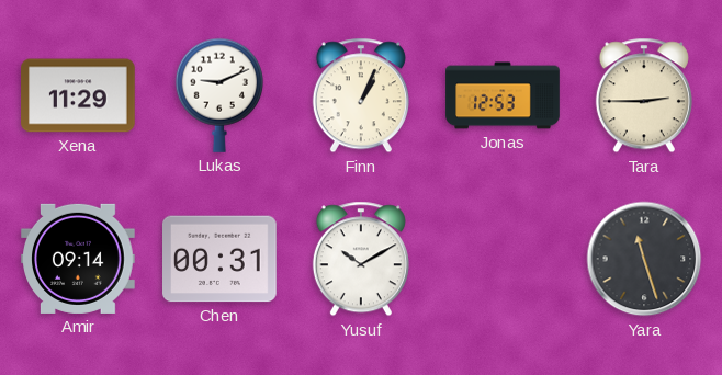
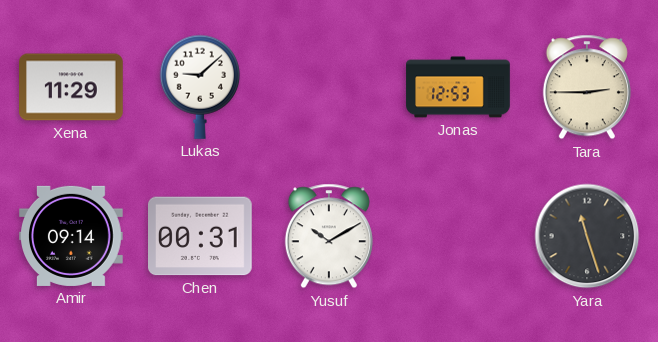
Lukas: 9:11 -> 9:08
Finn: 1:04 -> none
